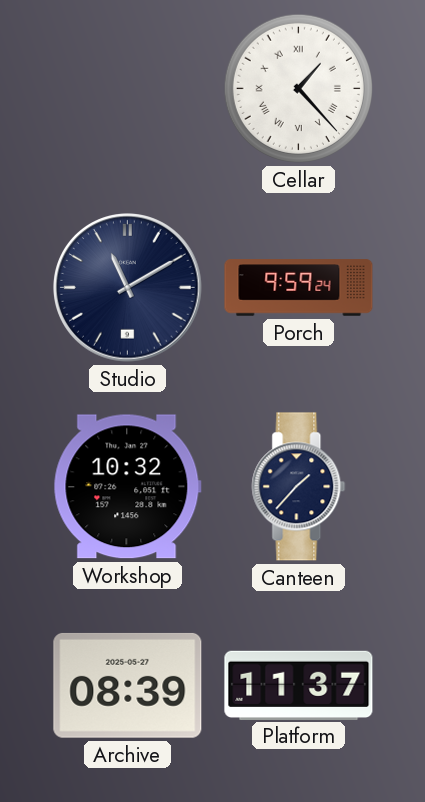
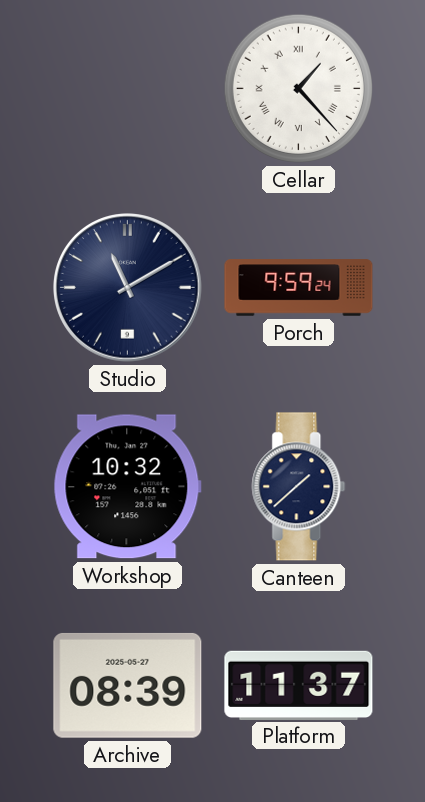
Canteen: 1:37 -> 1:38
